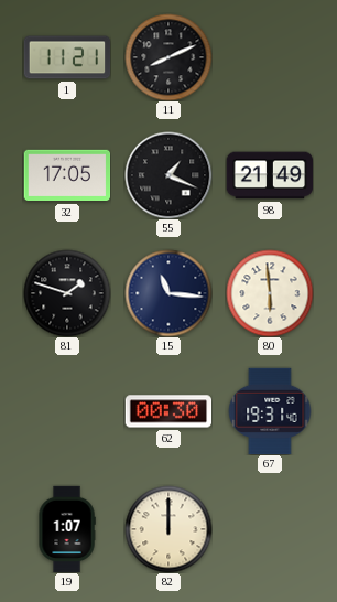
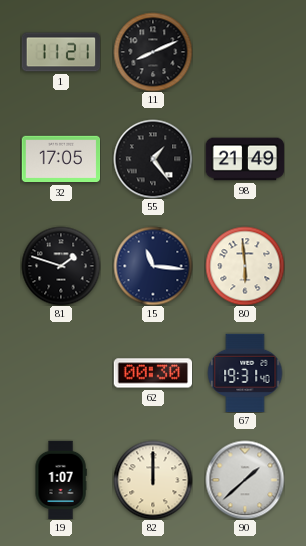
55: 1:19 -> 1:24
90: none -> 1:38
